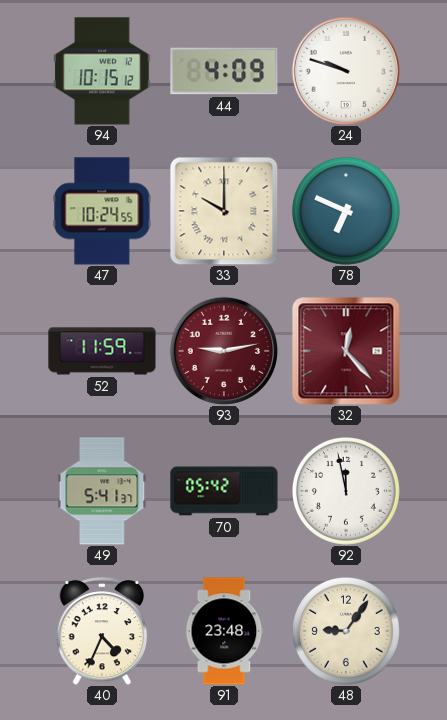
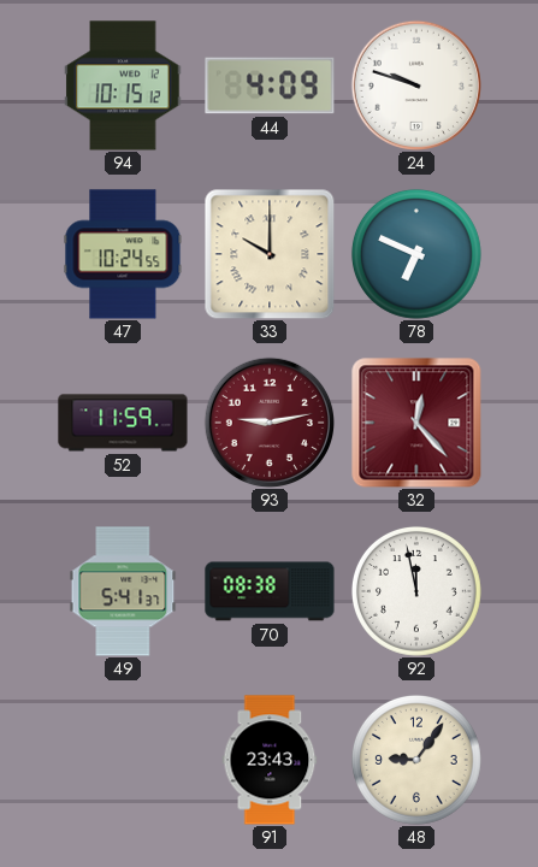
70: 05:42 -> 08:38
40: 4:34 -> none
91: 23:48 -> 23:43
